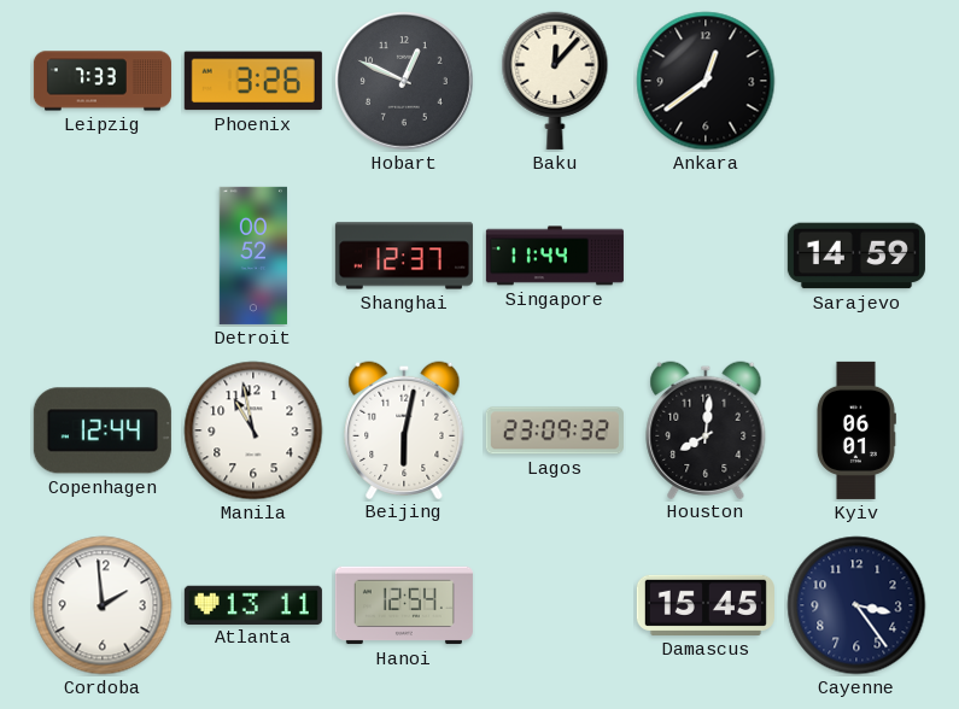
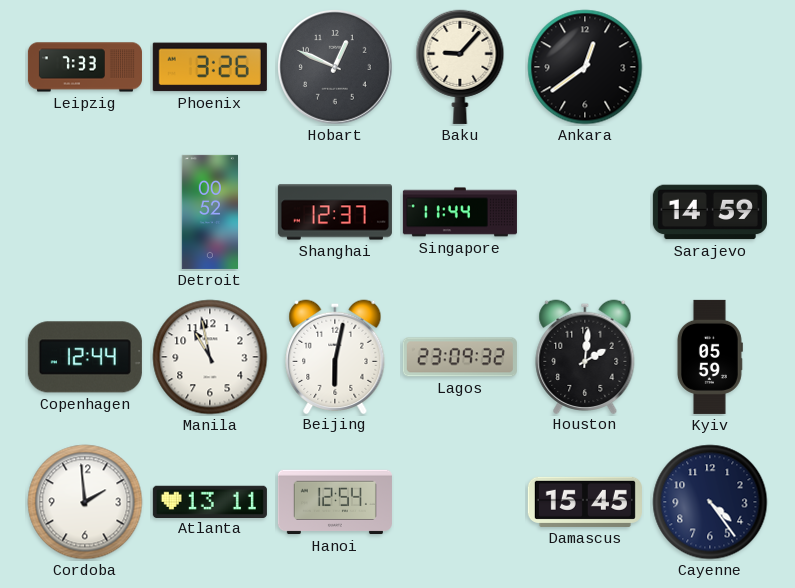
Baku: 12:07 -> 9:07
Houston: 8:01 -> 2:01
Kyiv: 06:01 -> 05:59
Cayenne: 3:24 -> 4:24
